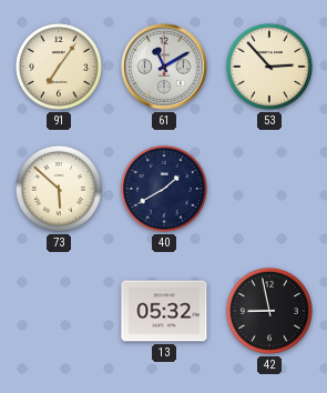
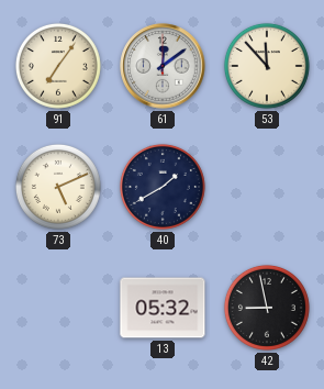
61: 11:10 -> 12:09
53: 2:53 -> 11:53
73: 5:52 -> 5:11
